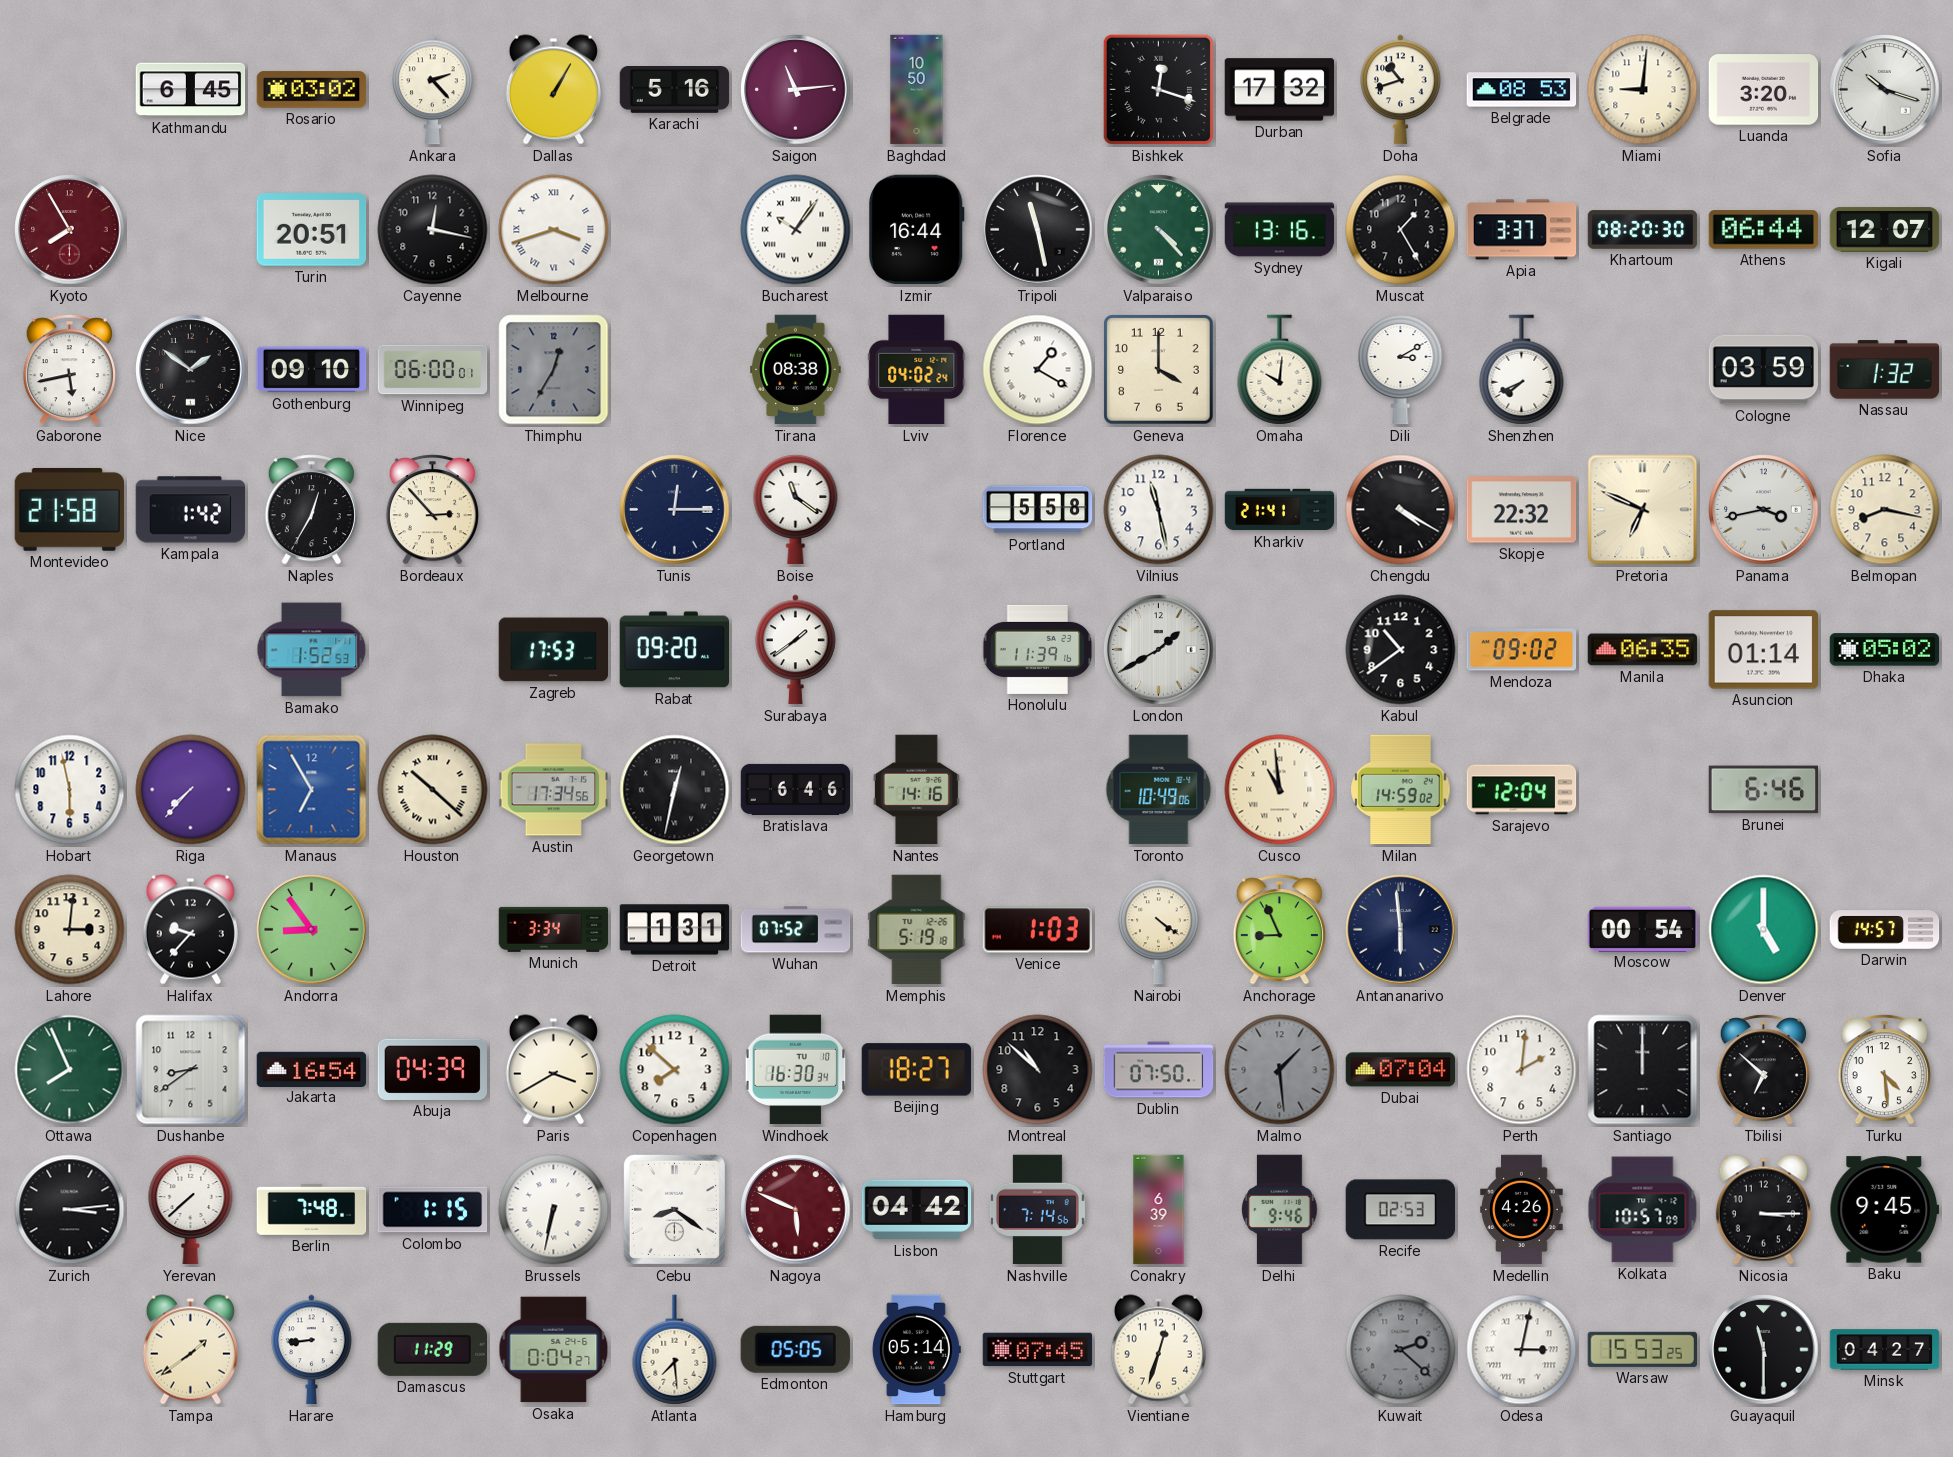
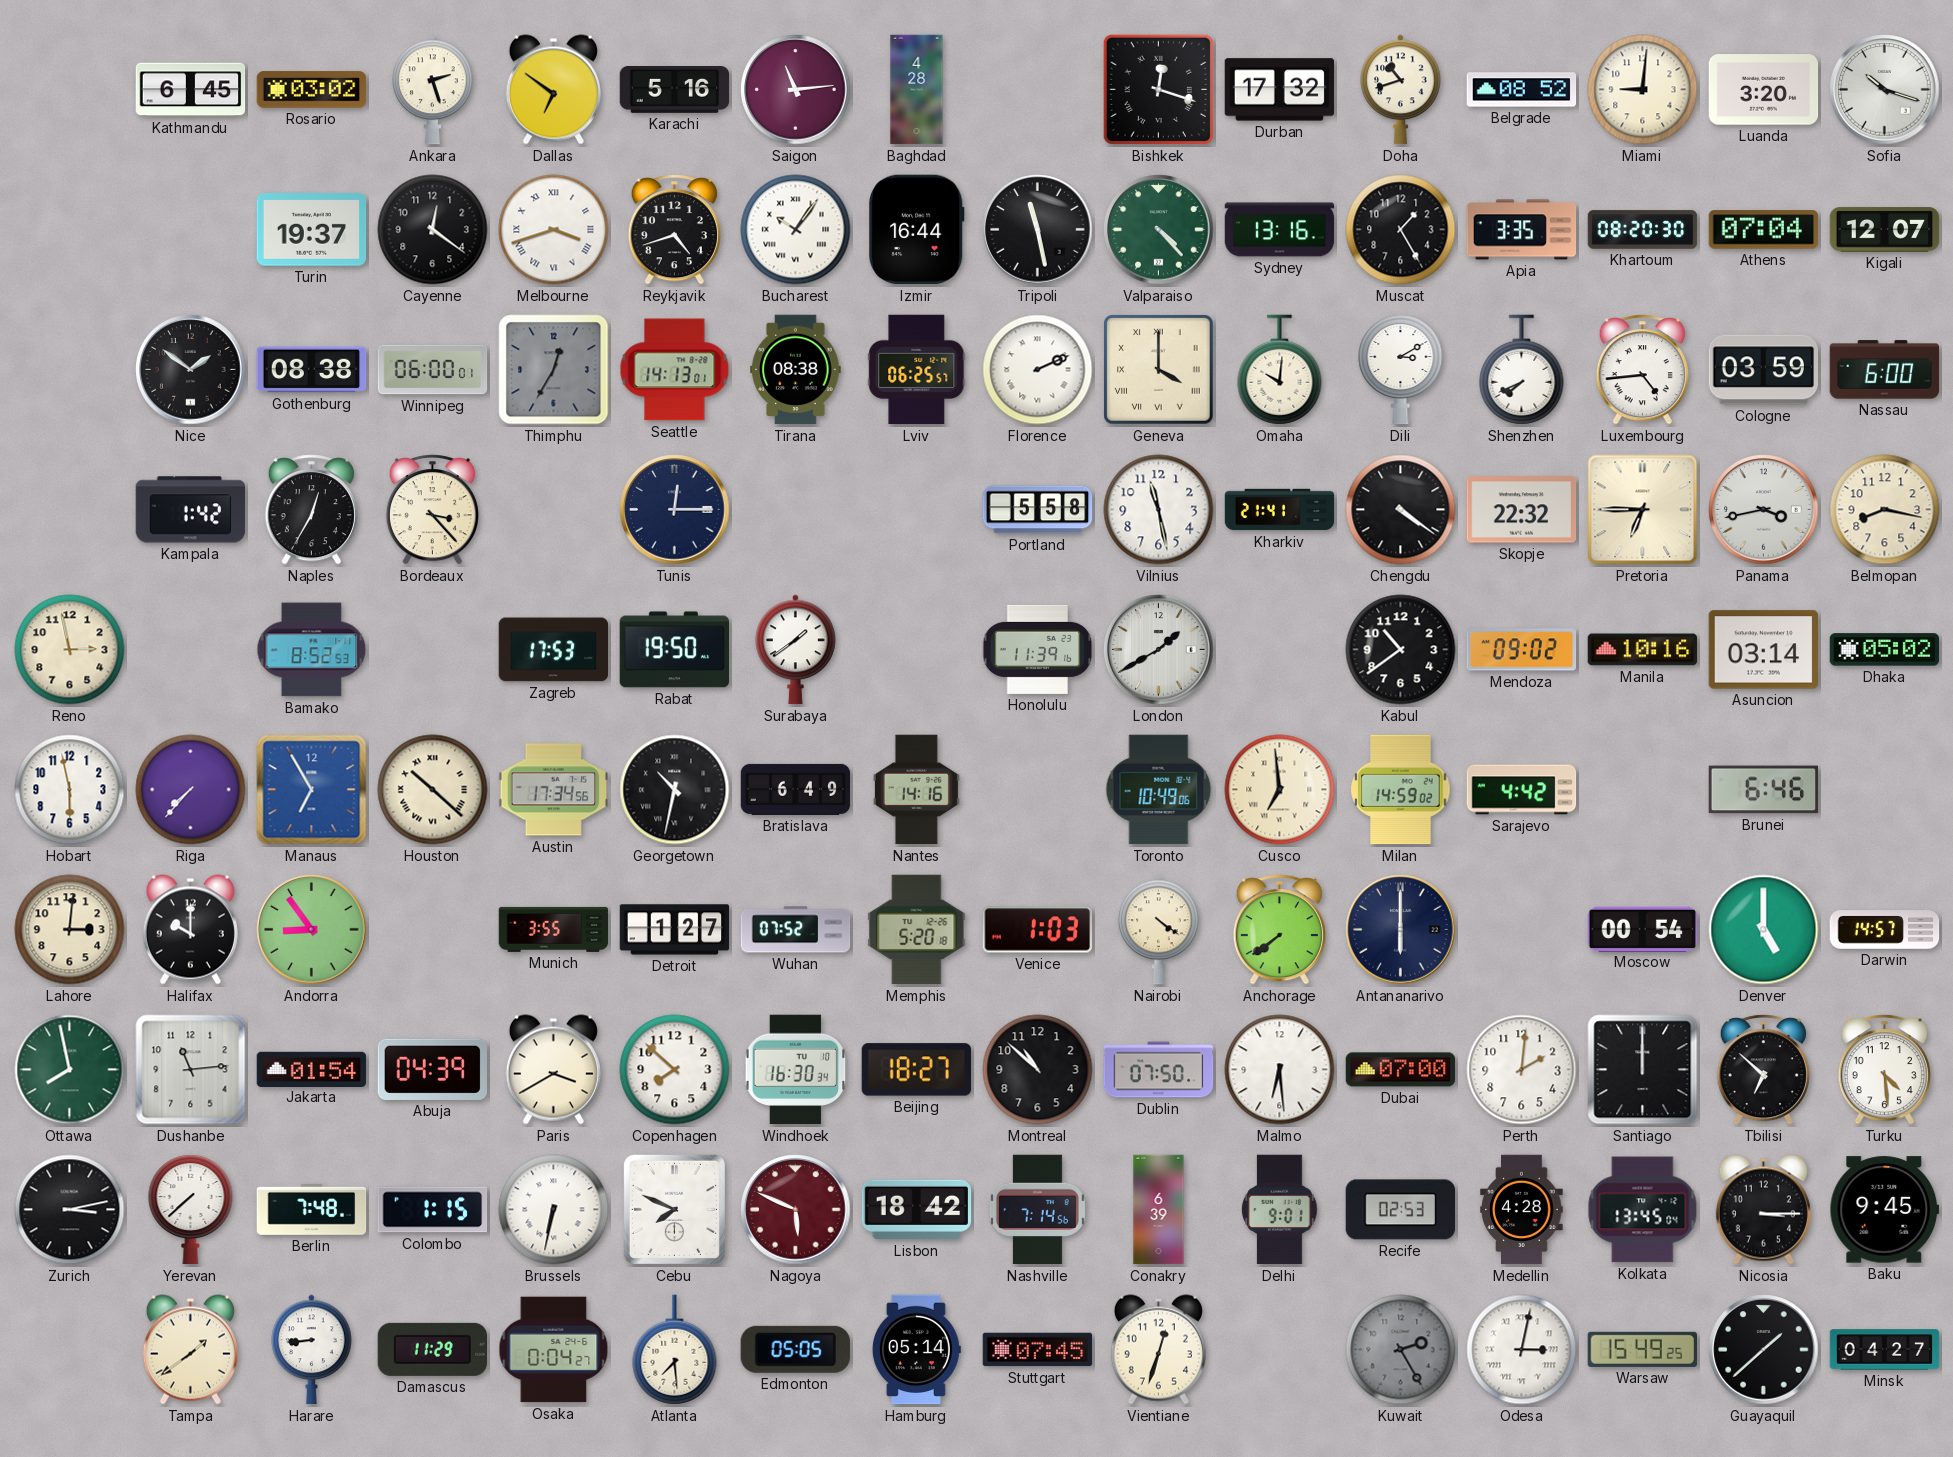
Ankara: 2:23 -> 2:27
Dallas: 1:05 -> 6:51
Baghdad: 10:50 -> 4:28
Belgrade: 08:53 -> 08:52
Kyoto: 7:55 -> none
Turin: 20:51 -> 19:37
Cayenne: 12:17 -> 12:21
Reykjavik: none -> 4:42
Apia: 3:37 -> 3:35
Athens: 06:44 -> 07:04
Gaborone: 5:43 -> none
Gothenburg: 09:10 -> 08:38
Seattle: none -> 14:13
Lviv: 04:02 -> 06:25
Florence: 1:20 -> 2:11
Geneva numerals: Arabic -> Roman
Luxembourg: none -> 4:44
Nassau: 1:32 -> 6:00
Montevideo: 21:58 -> none
Bordeaux: 2:53 -> 3:23
Boise: 11:21 -> none
Chengdu: 4:20 -> 4:21
Pretoria: 6:49 -> 6:45
Reno: none -> 2:58
Bamako: 1:52 -> 8:52
Rabat: 09:20 -> 19:50
Manila: 06:35 -> 10:16
Asuncion: 01:14 -> 03:14
Georgetown: 12:32 -> 10:32
Bratislava: 6:46 -> 6:49
Cusco: 10:59 -> 6:59
Sarajevo: 12:04 -> 4:42
Halifax: 9:37 -> 10:00
Munich: 3:34 -> 3:55
Detroit: 1:31 -> 1:27
Memphis: 5:19 -> 5:20
Anchorage: 8:56 -> 7:39
Antananarivo: 5:59 -> 6:00
Ottawa: 7:56 -> 7:58
Dushanbe: 8:39 -> 11:14
Jakarta: 16:54 -> 01:54
Malmo: 1:29 -> 6:29
Malmo dial: grey -> white
Dubai: 07:04 -> 07:00
Zurich: 3:14 -> 3:13
Cebu: 8:21 -> 7:49
Lisbon: 04:42 -> 18:42
Delhi: 9:46 -> 9:01
Medellin: 4:26 -> 4:28
Kolkata: 10:57 -> 13:45
Kuwait: 2:22 -> 2:25
Warsaw: 15:53 -> 15:49
Guayaquil: 11:30 -> 1:38
